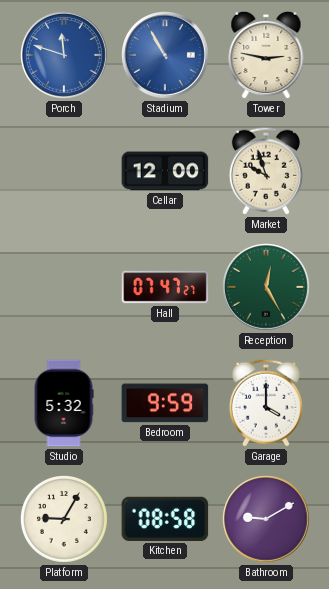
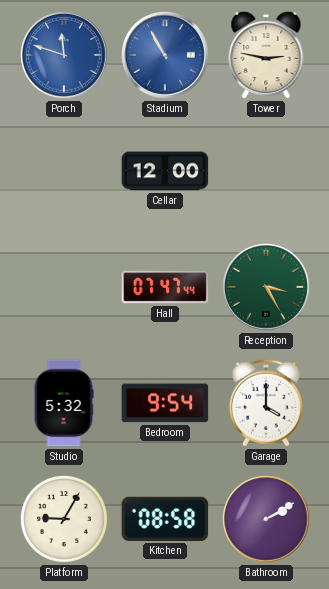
Market: 9:57 -> none
Hall: 07:47:27 -> 07:47:44
Reception: 12:25 -> 3:25
Bedroom: 9:59 -> 9:54
Bathroom: 9:10 -> 2:10
